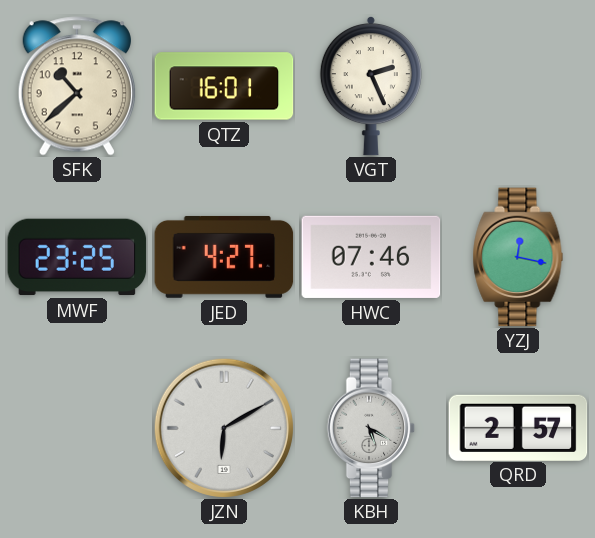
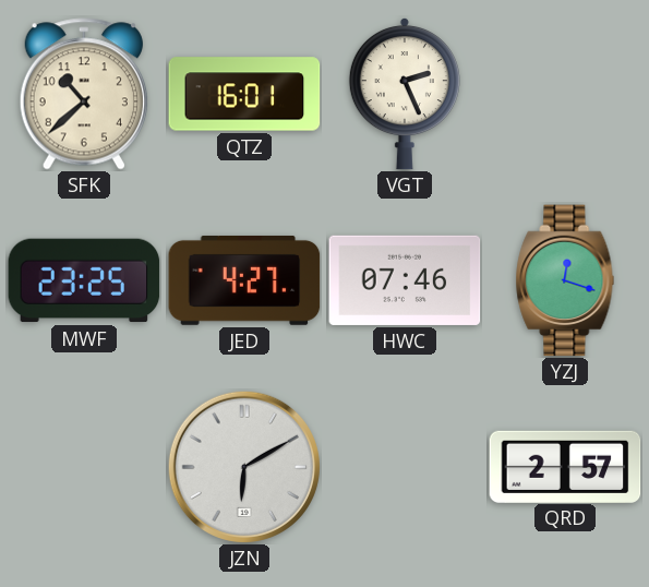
YZJ: 12:17 -> 12:18
KBH: 5:20 -> none
